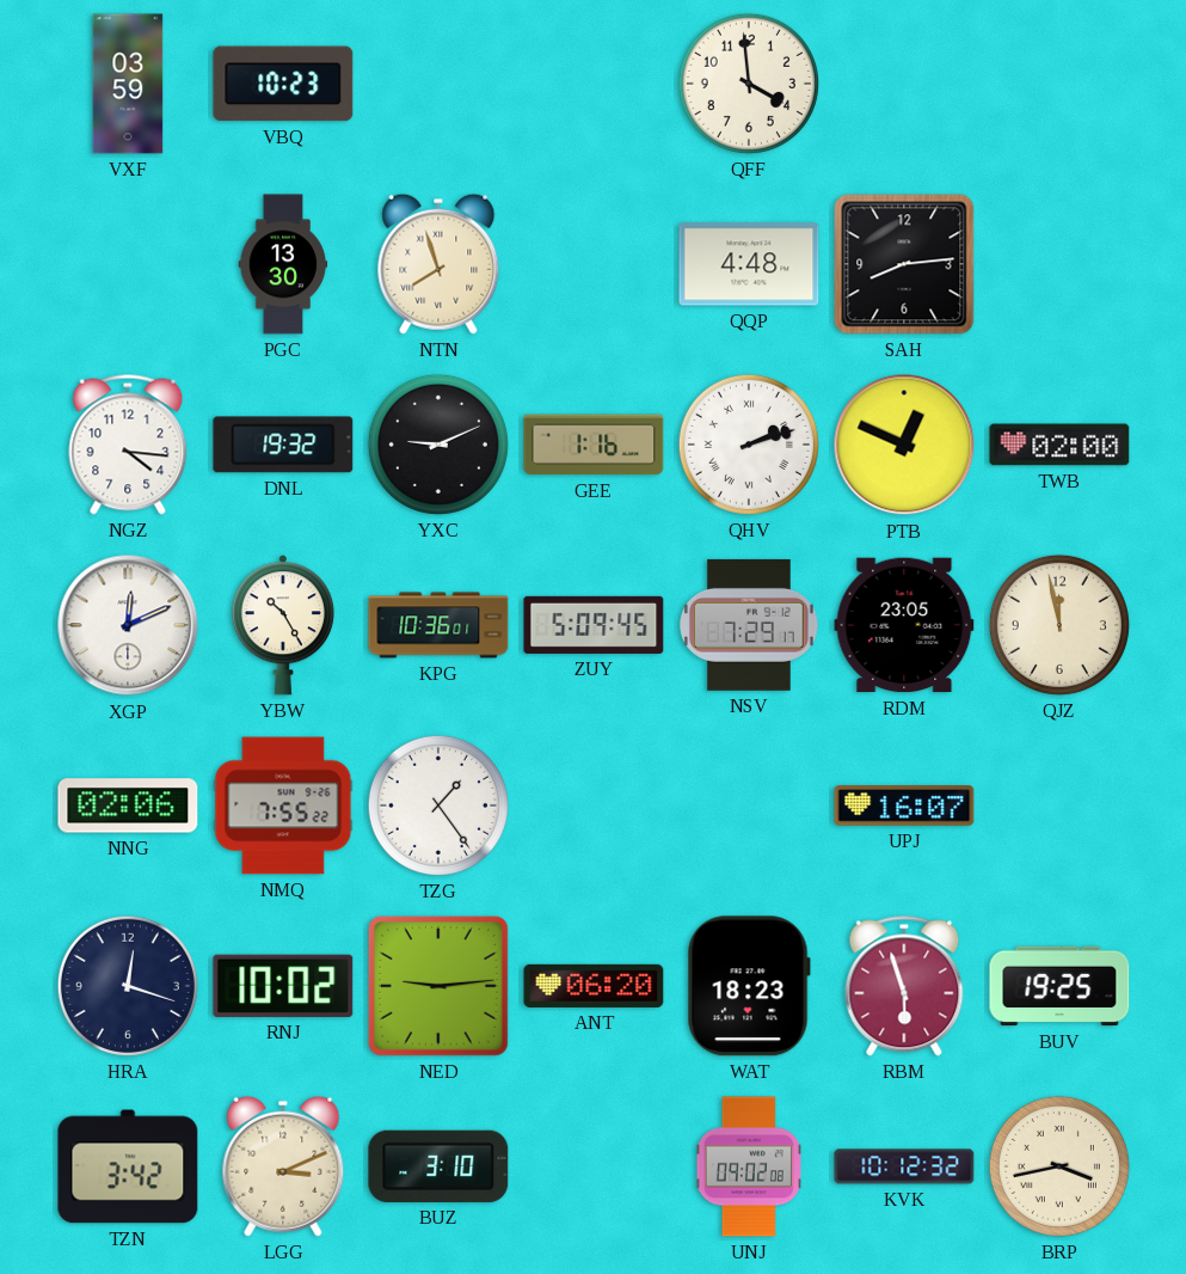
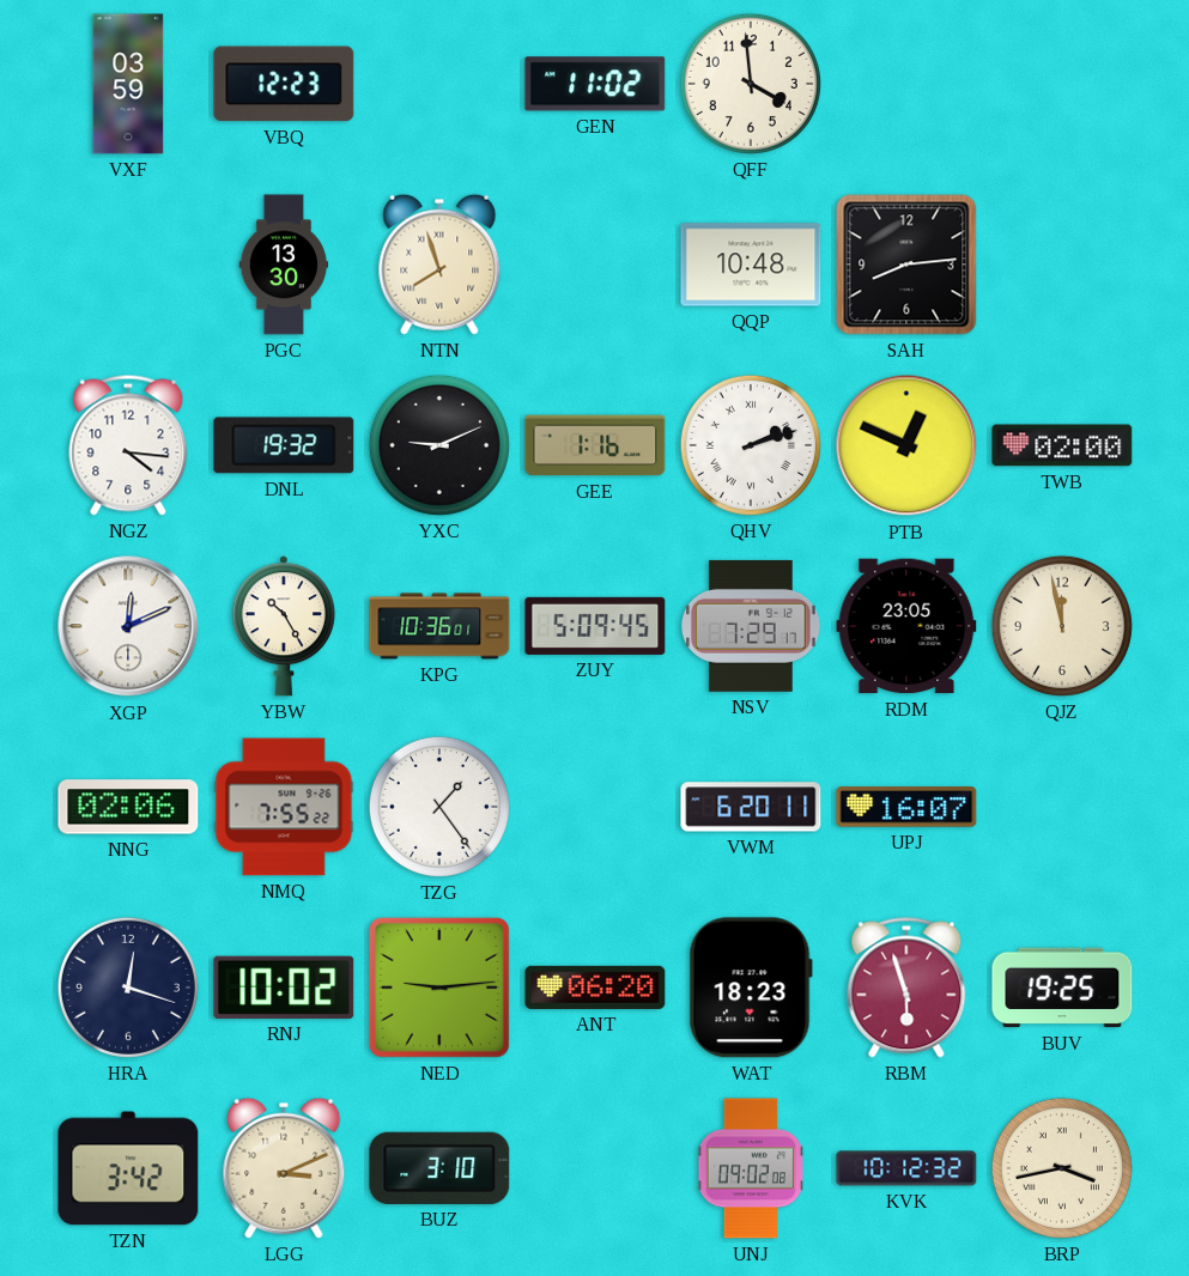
VBQ: 10:23 -> 12:23
GEN: none -> 11:02
QQP: 4:48 -> 10:48
VWM: none -> 6:20
